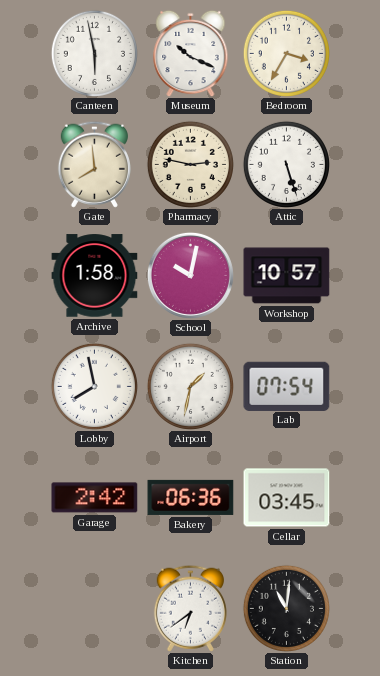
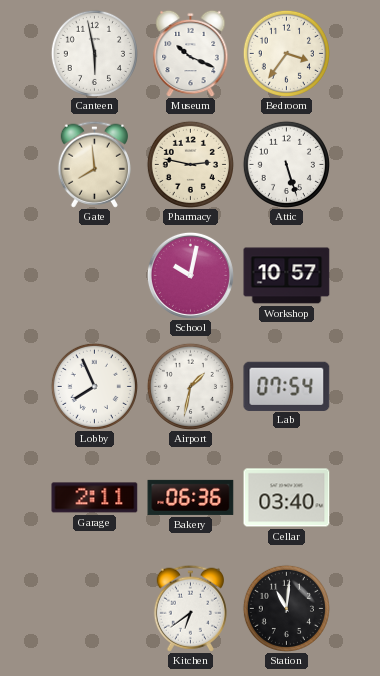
Bedroom: 3:35 -> 3:36
Archive: 1:58 -> none
Lobby: 7:58 -> 7:56
Garage: 2:42 -> 2:11
Cellar: 03:45 -> 03:40
